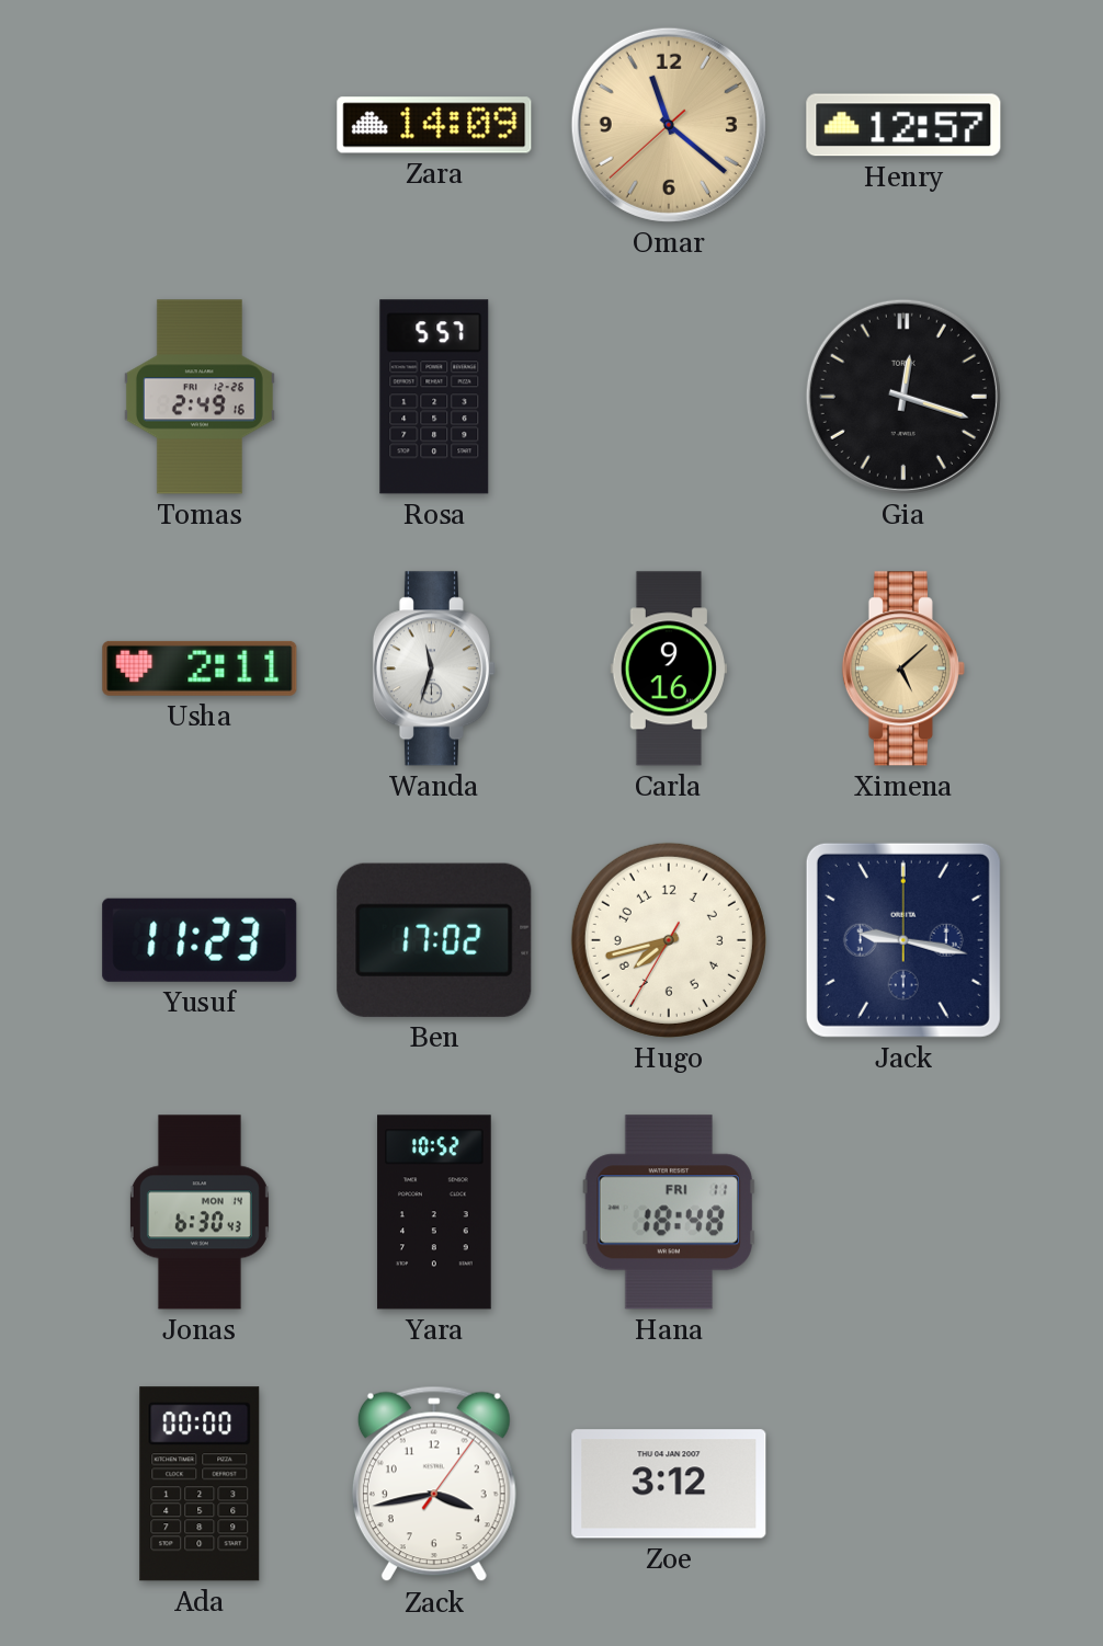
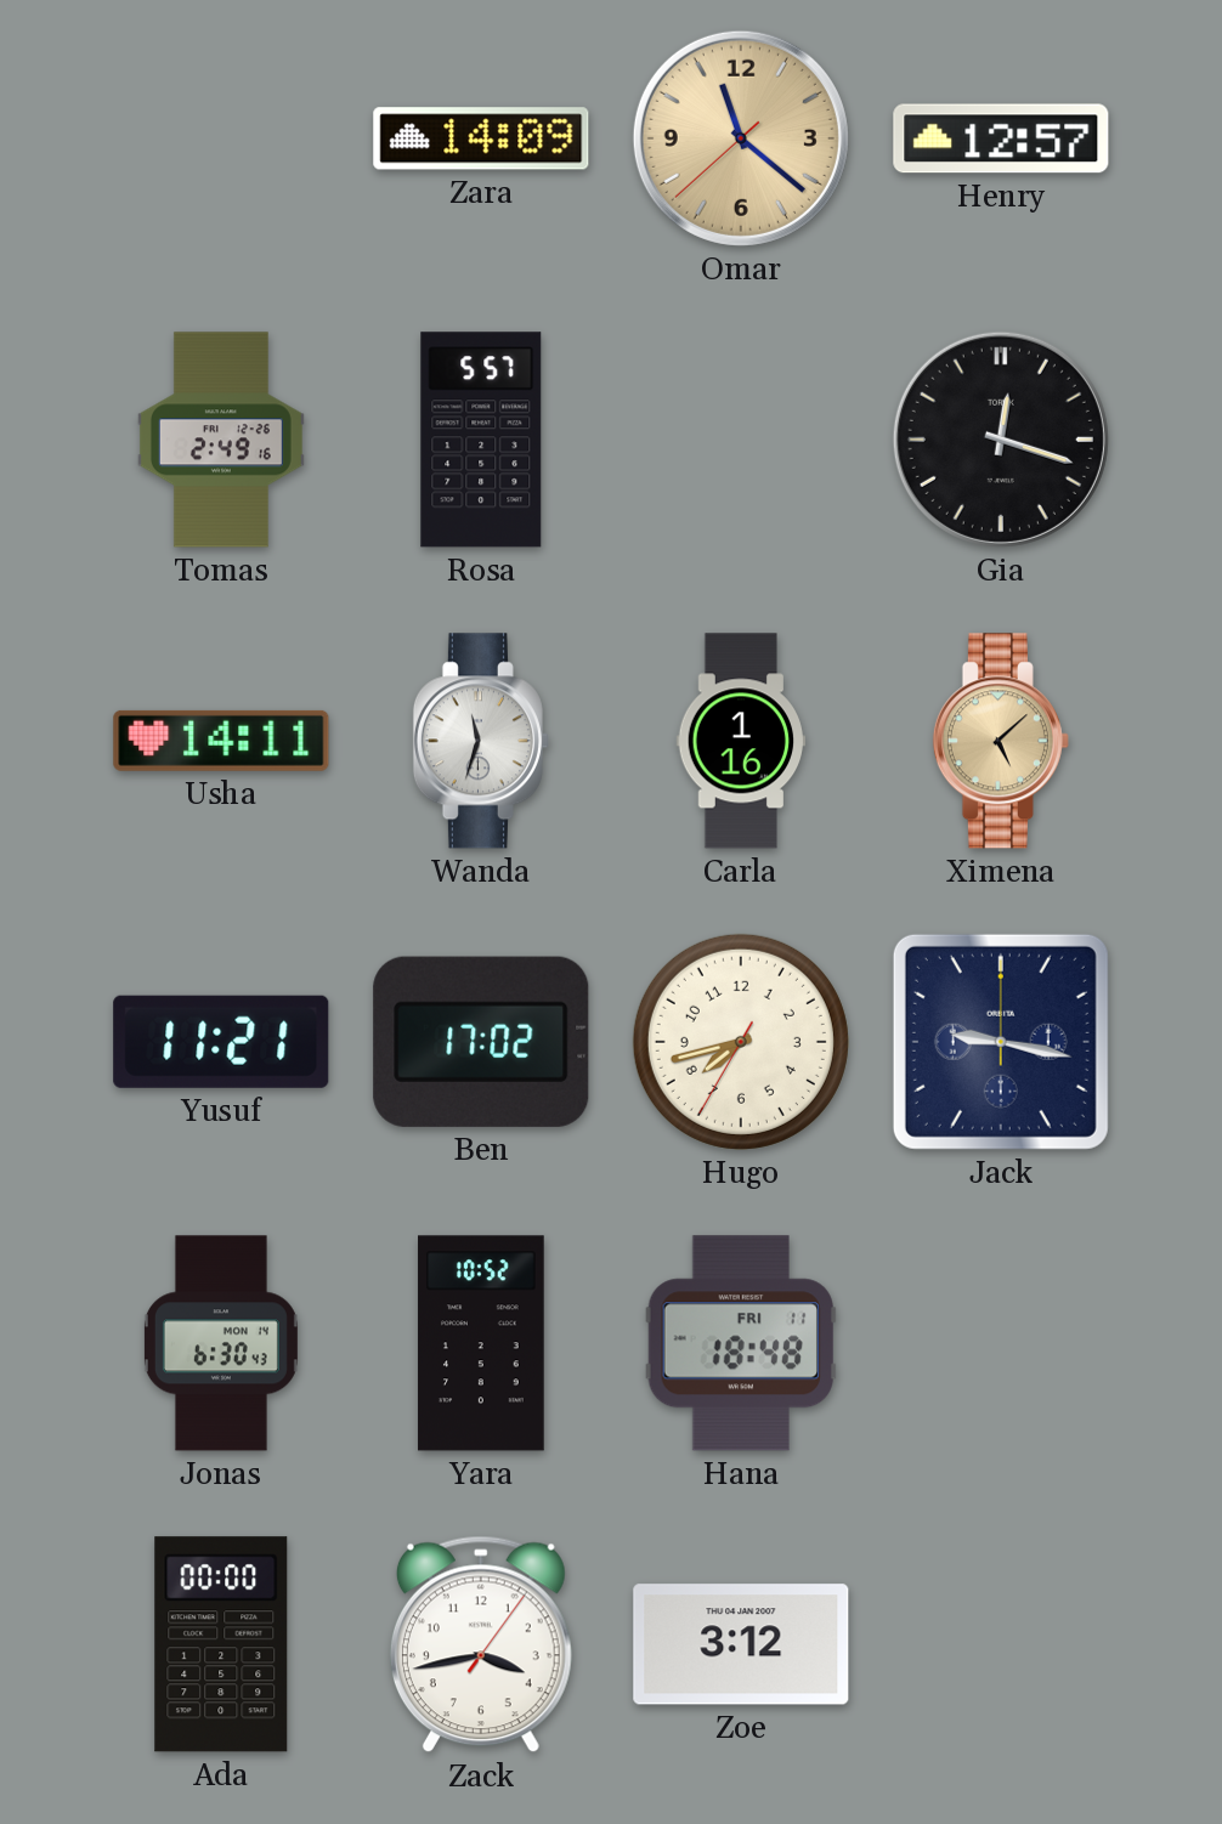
Usha: 2:11 -> 14:11
Carla: 9:16 -> 1:16
Yusuf: 11:23 -> 11:21
